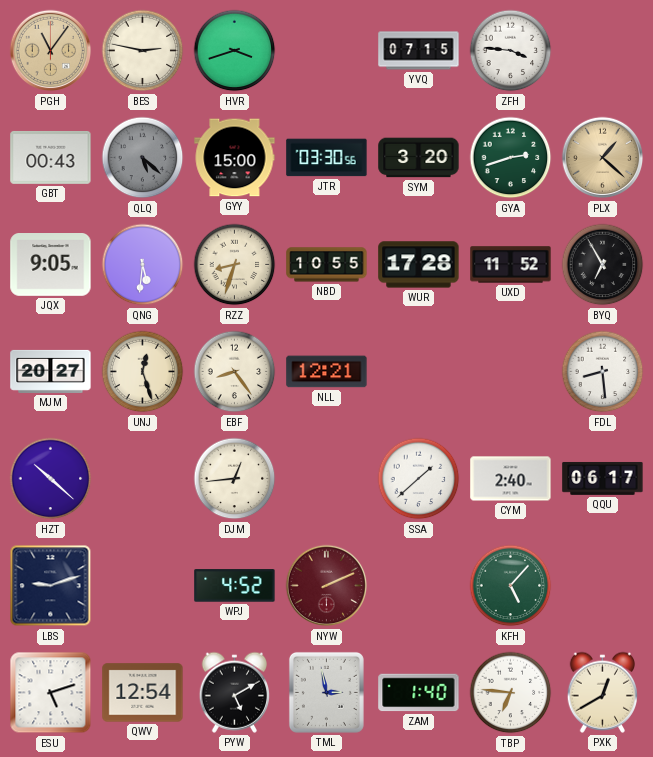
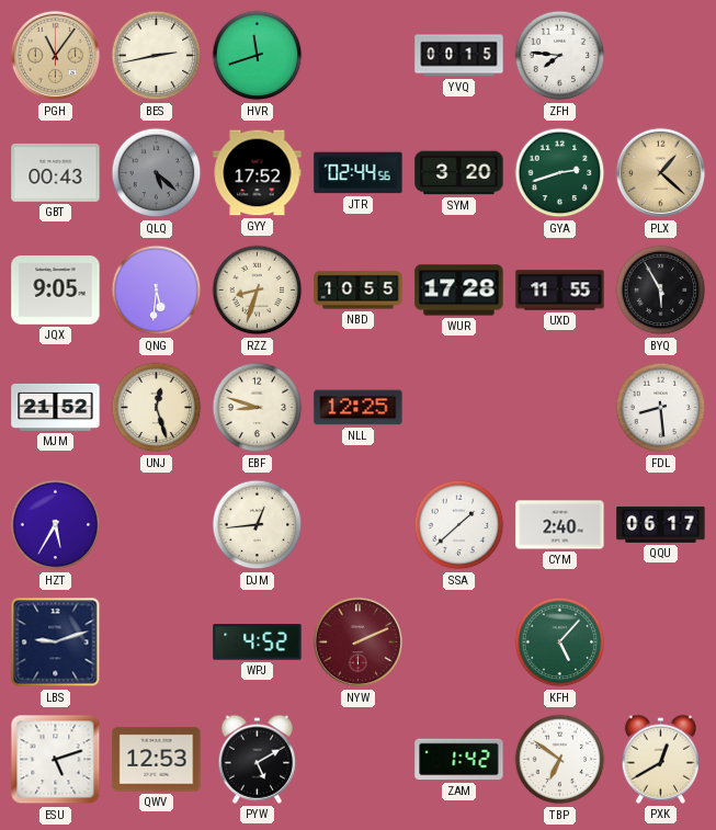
BES: 2:47 -> 2:43
HVR: 3:42 -> 11:42
YVQ: 07:15 -> 00:15
ZFH: 3:46 -> 7:46
GYY: 15:00 -> 17:52
JTR: 03:30 -> 02:44
UXD: 11:52 -> 11:55
BYQ: 6:55 -> 5:55
MJM: 20:27 -> 21:52
EBF: 8:24 -> 8:48
NLL: 12:21 -> 12:25
HZT: 10:22 -> 5:35
QWV: 12:54 -> 12:53
TML: 2:58 -> none
ZAM: 1:40 -> 1:42
TBP: 6:46 -> 6:51
